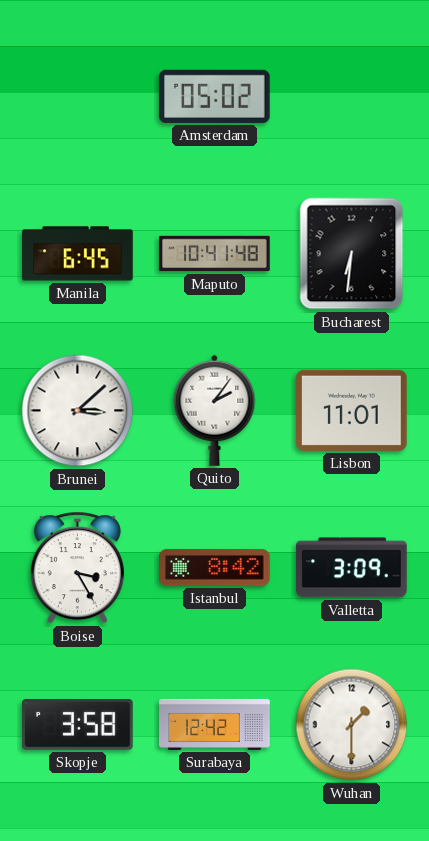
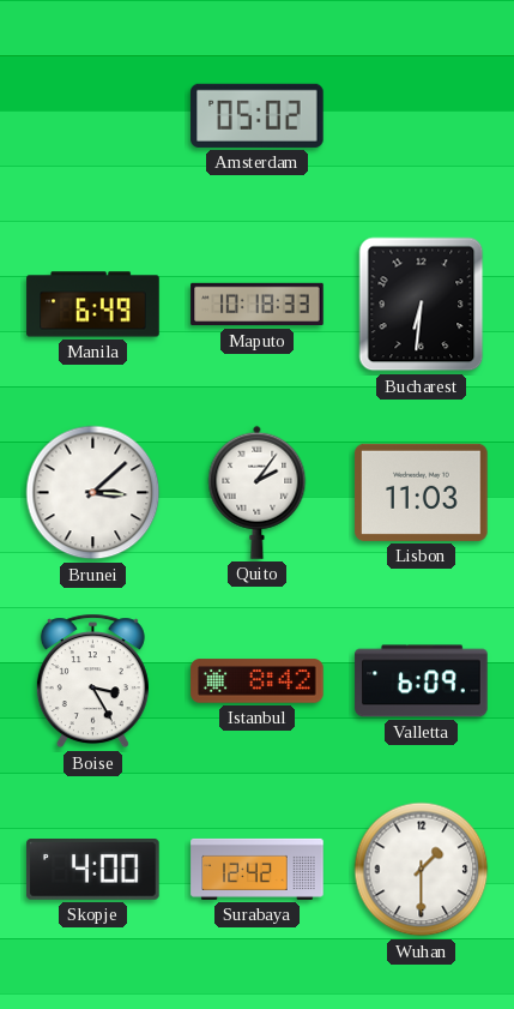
Manila: 6:45 -> 6:49
Maputo: 10:41 -> 10:18
Lisbon: 11:01 -> 11:03
Valletta: 3:09 -> 6:09
Skopje: 3:58 -> 4:00
